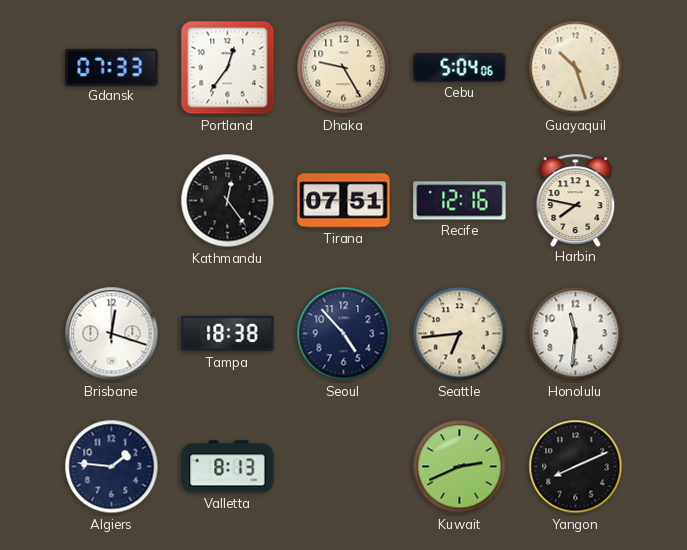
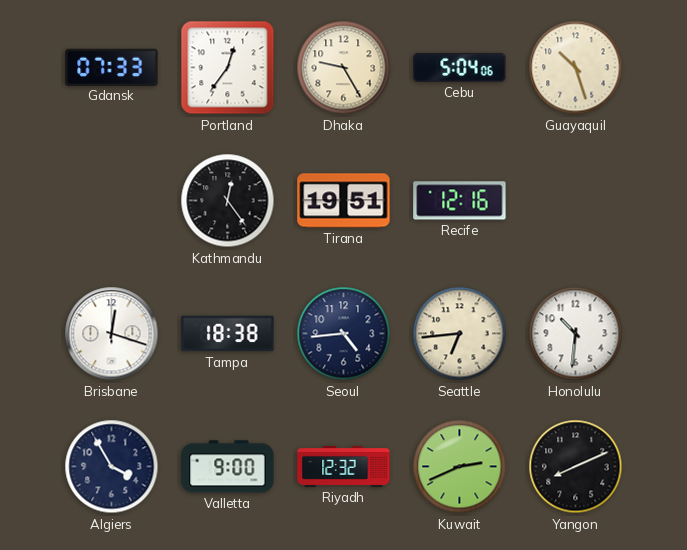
Tirana: 07:51 -> 19:51
Harbin: 7:47 -> none
Seoul: 4:53 -> 4:44
Honolulu: 11:31 -> 10:31
Algiers: 1:46 -> 3:55
Valletta: 8:13 -> 9:00
Riyadh: none -> 12:32
